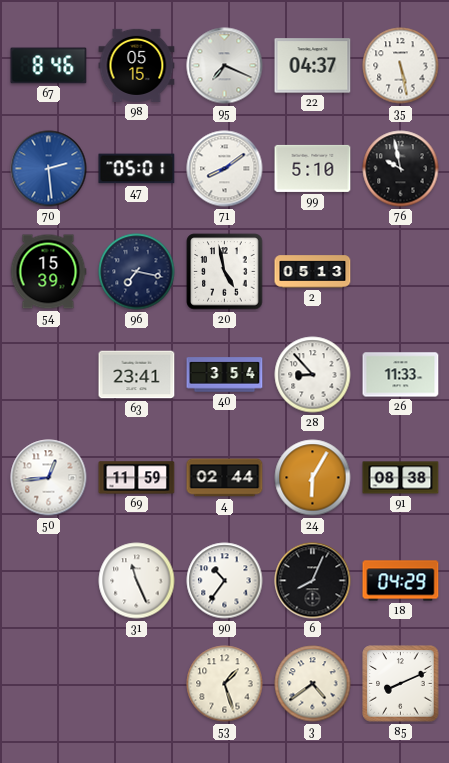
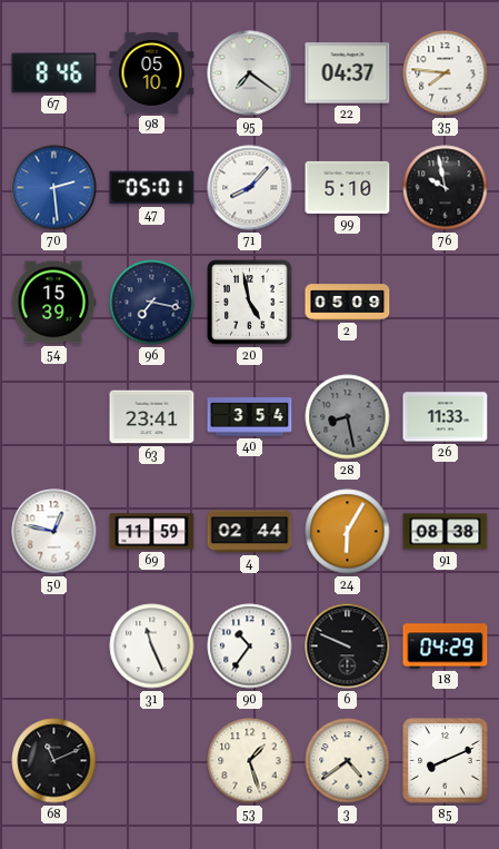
98: 05:15 -> 05:10
95: 7:19 -> 7:21
35: 5:28 -> 7:46
71: 8:09 -> 8:07
2: 05:13 -> 05:09
28: 8:53 -> 8:28
28 dial: white -> grey
50: 12:44 -> 12:47
6: 8:04 -> 9:49
68: none -> 11:11
